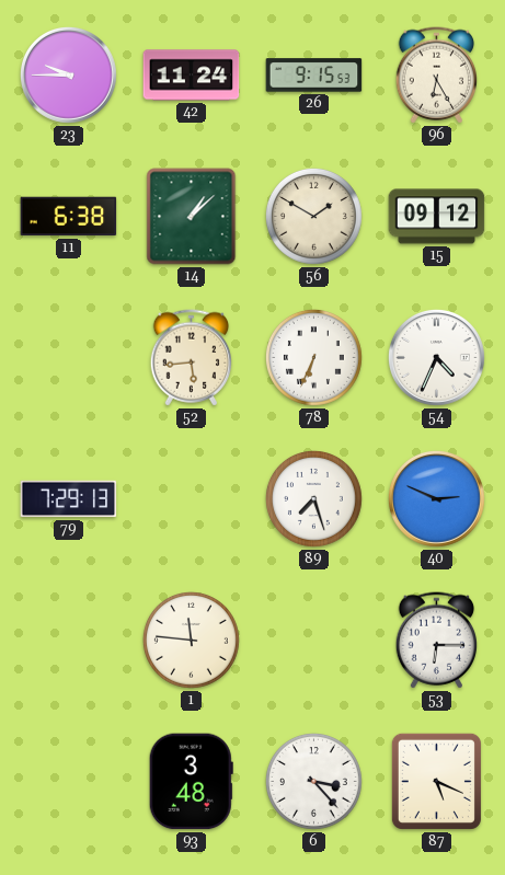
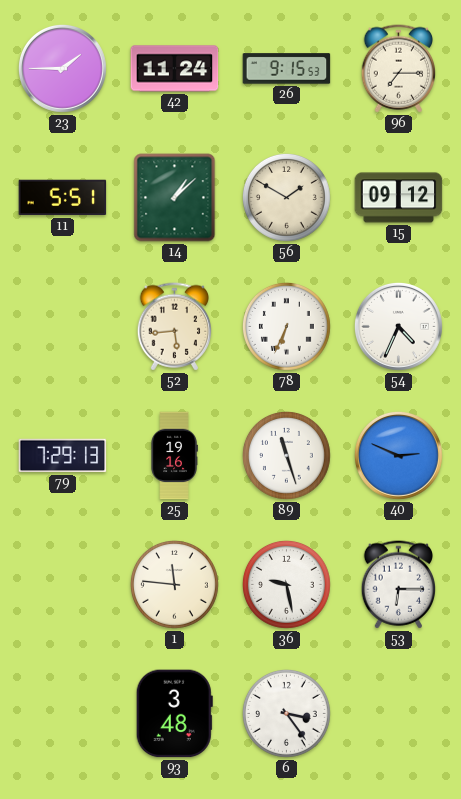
23: 9:45 -> 1:45
96: 6:25 -> 7:15
11: 6:38 -> 5:51
25: none -> 19:16
89: 7:27 -> 11:27
36: none -> 9:28
6: 3:23 -> 3:24
87: 5:19 -> none
